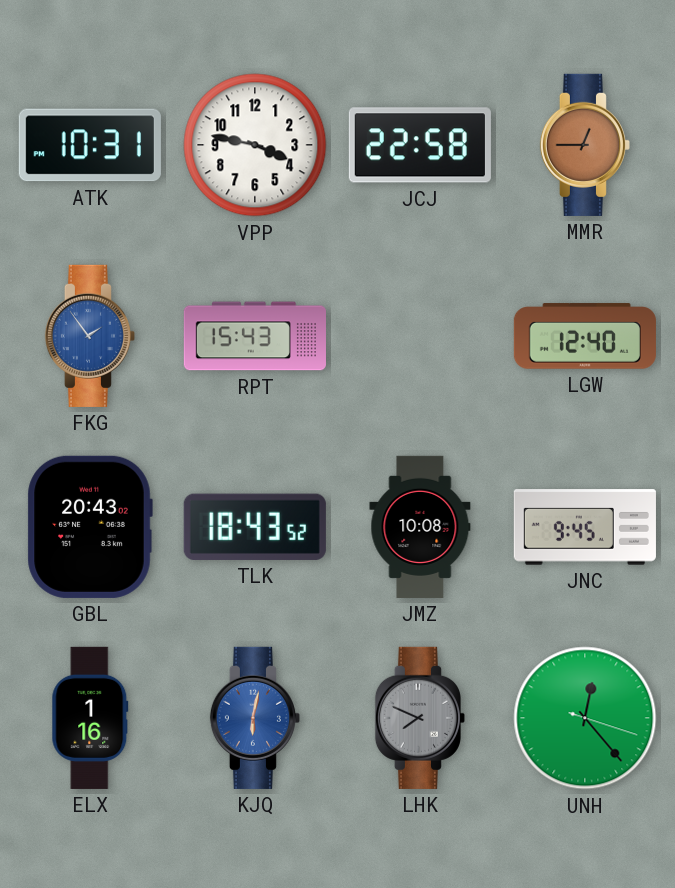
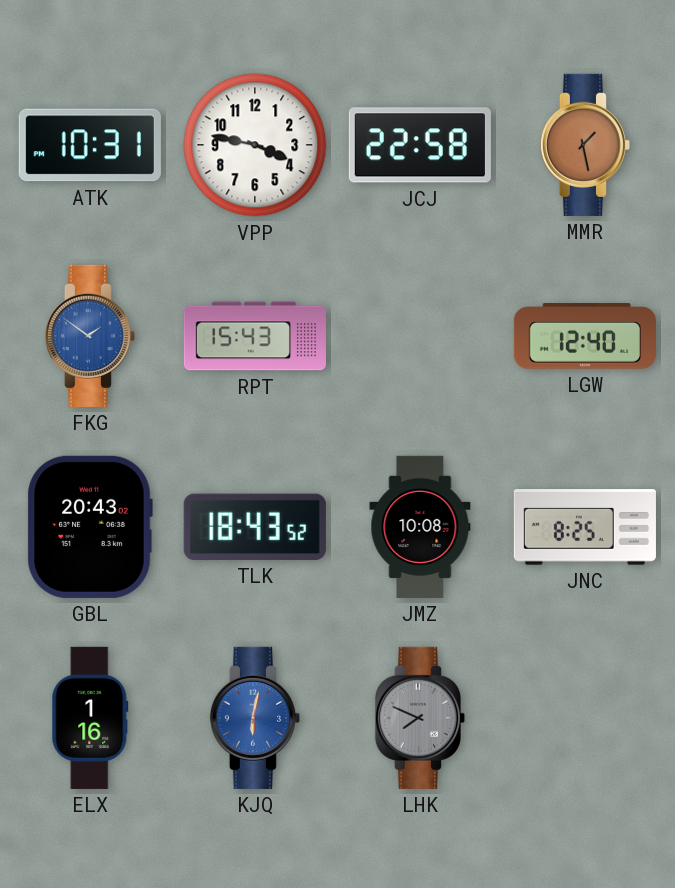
MMR: 12:45 -> 1:28
FKG: 1:54 -> 1:51
JNC: 9:45 -> 8:25
UNH: 12:23 -> none
